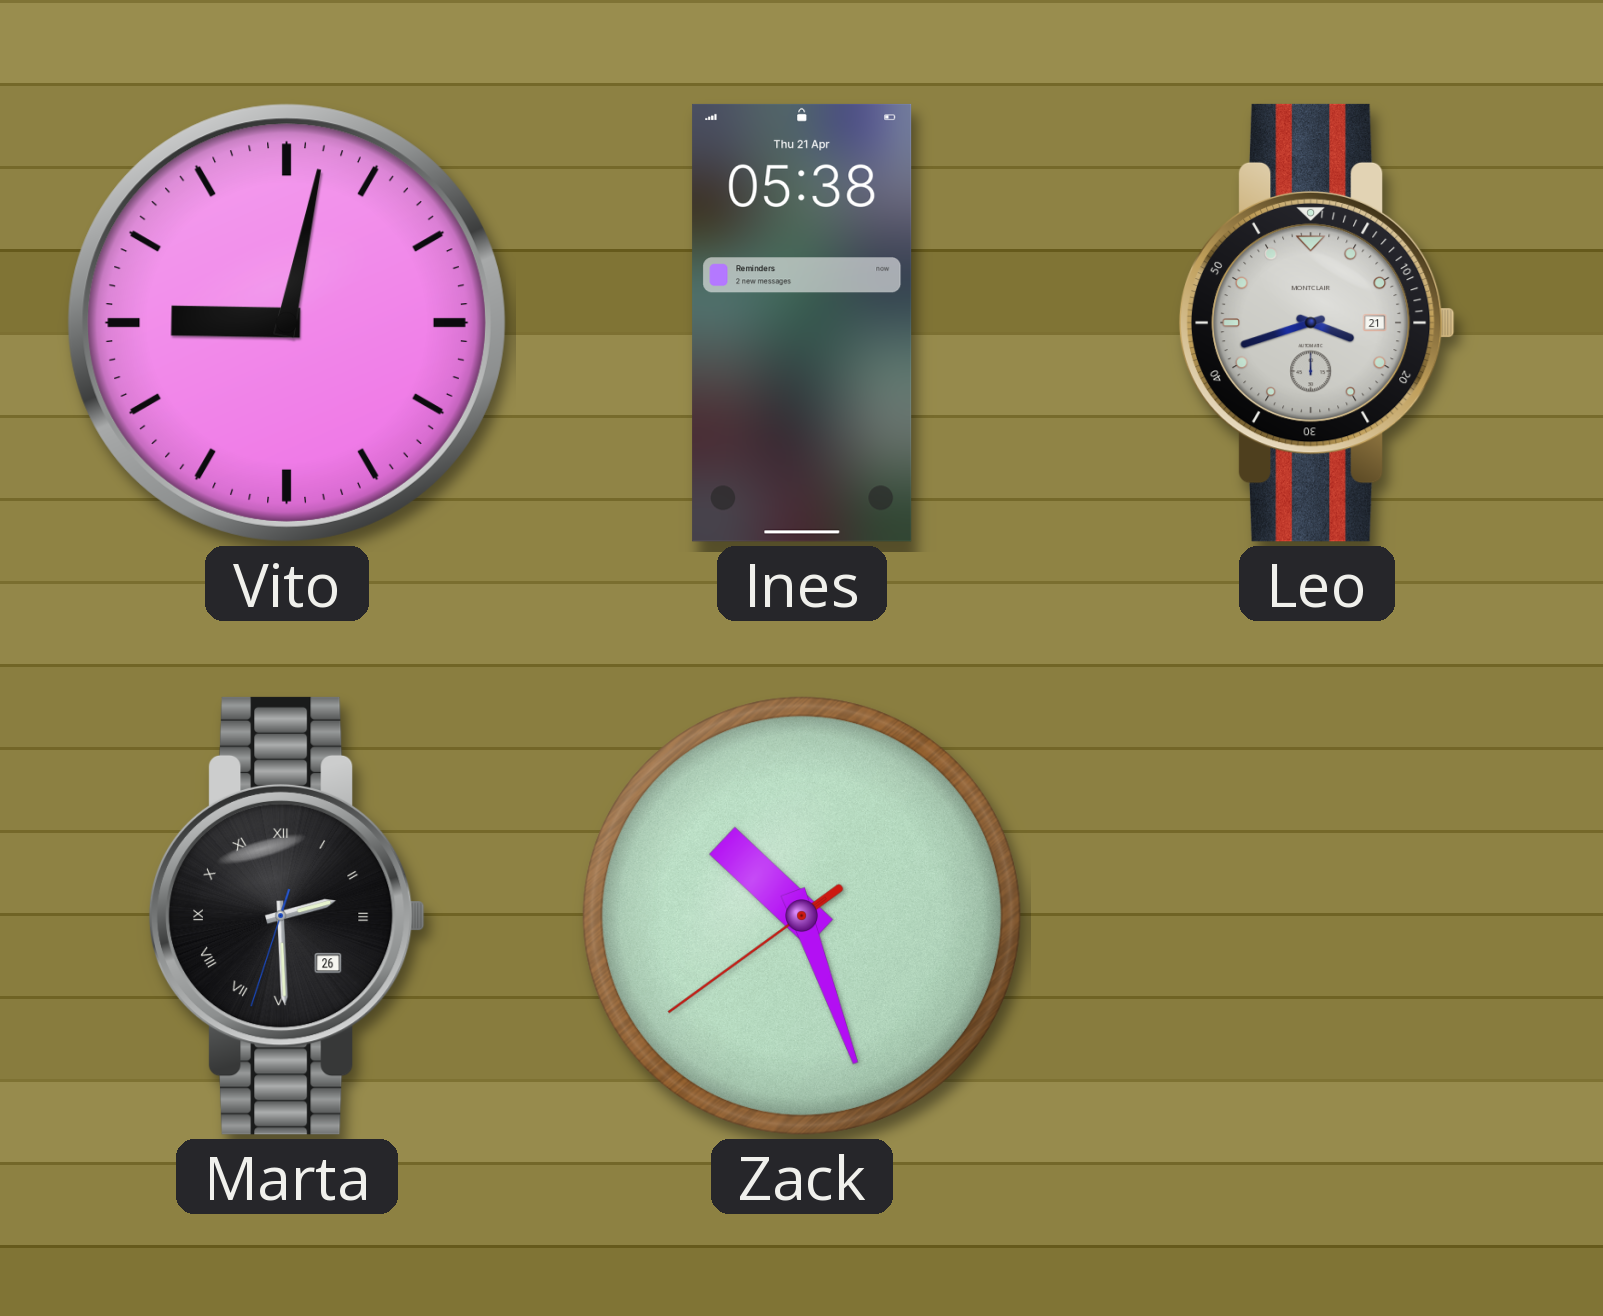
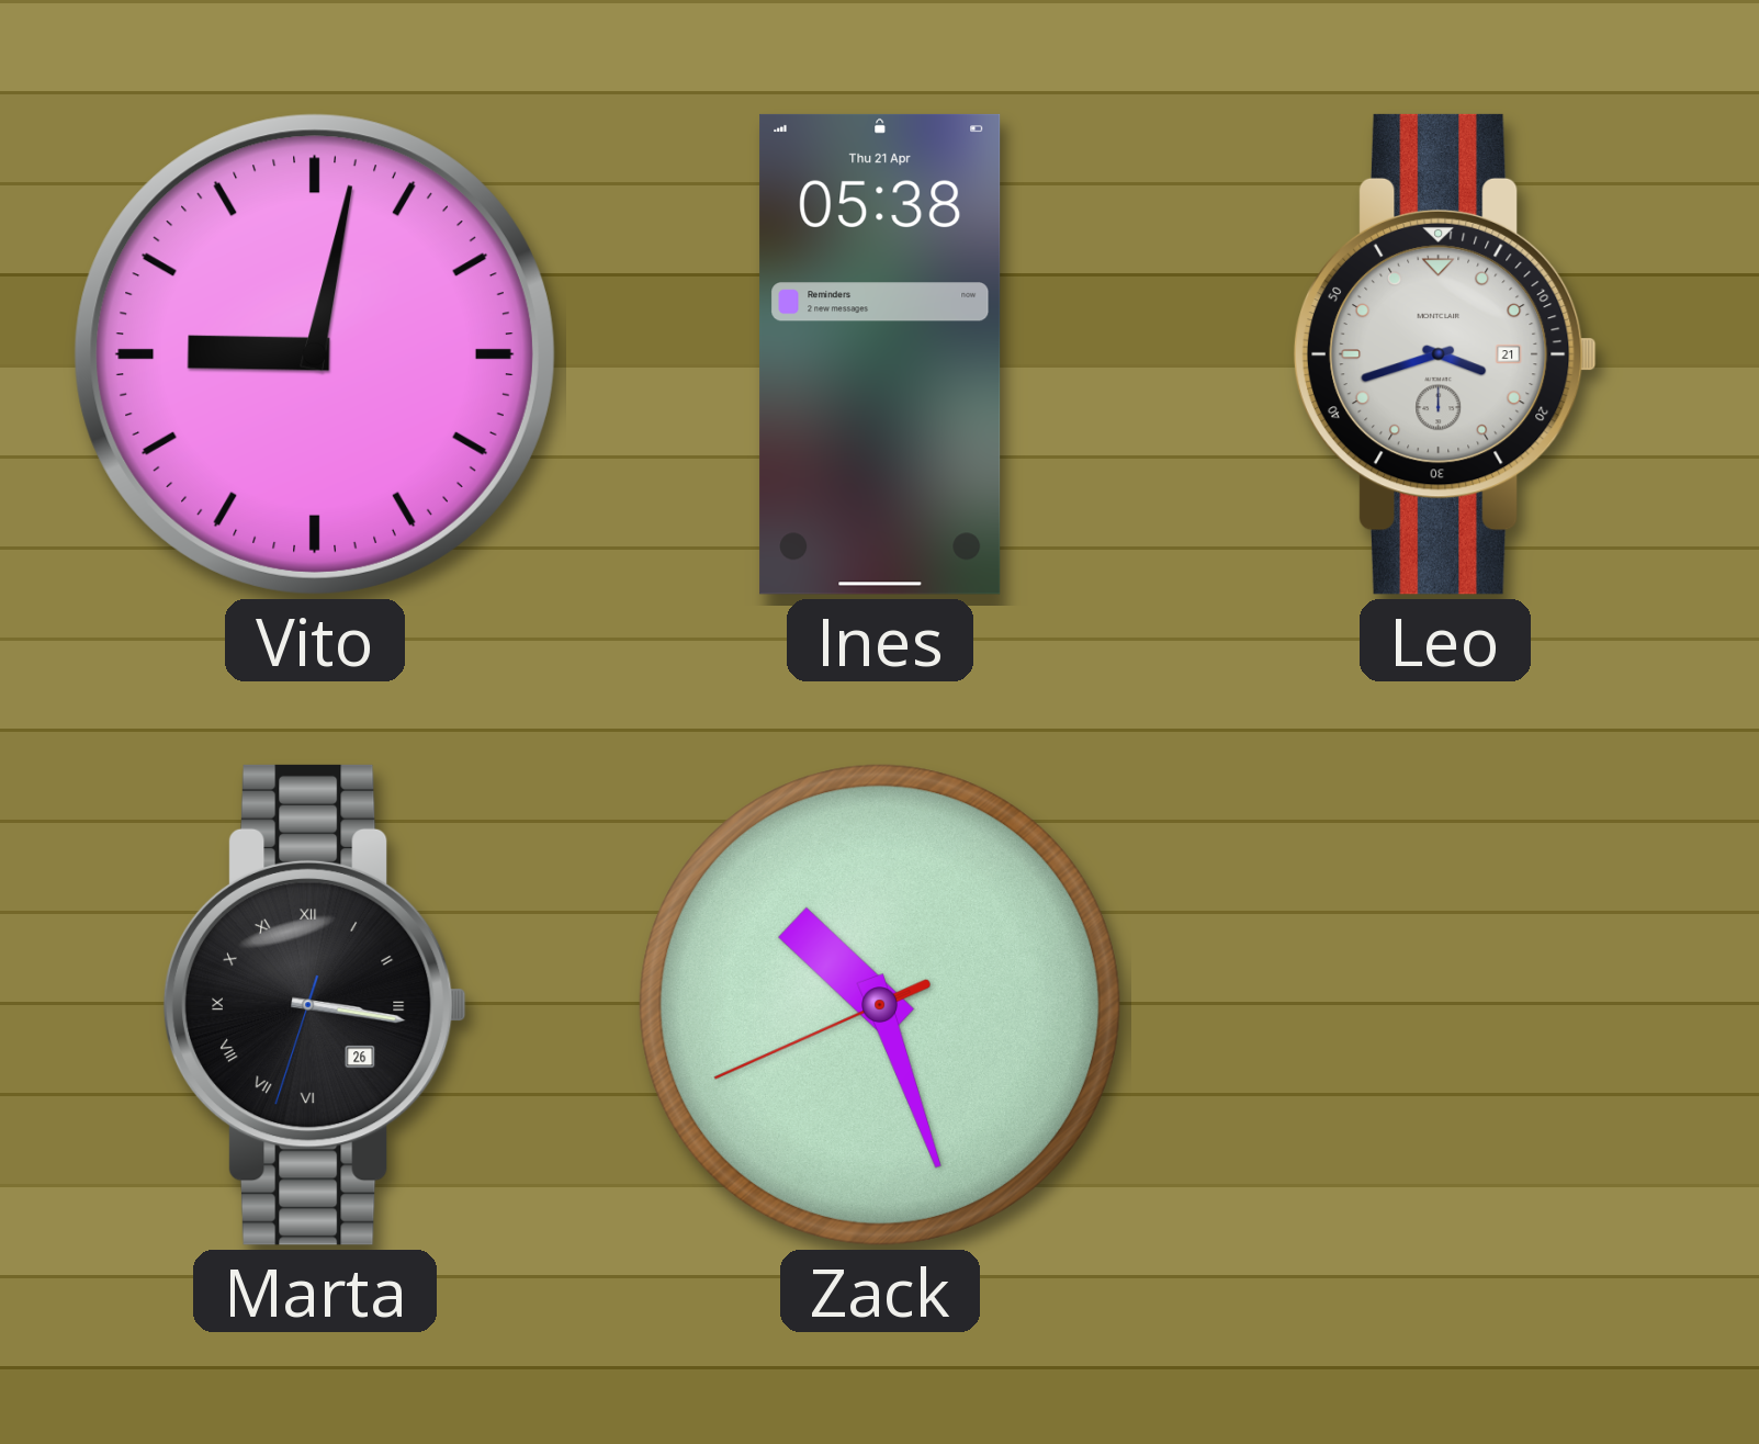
Marta: 2:29 -> 3:16
Zack: 10:26:39 -> 10:26:41
